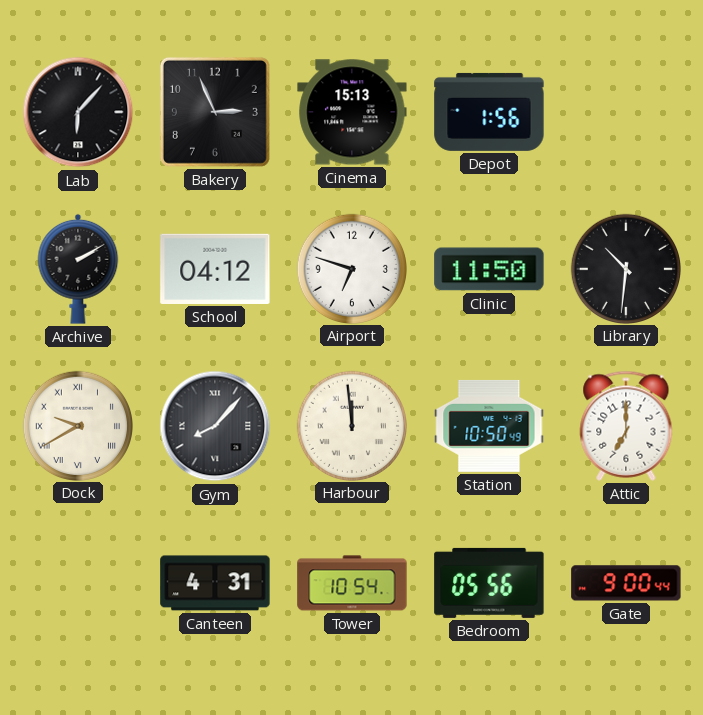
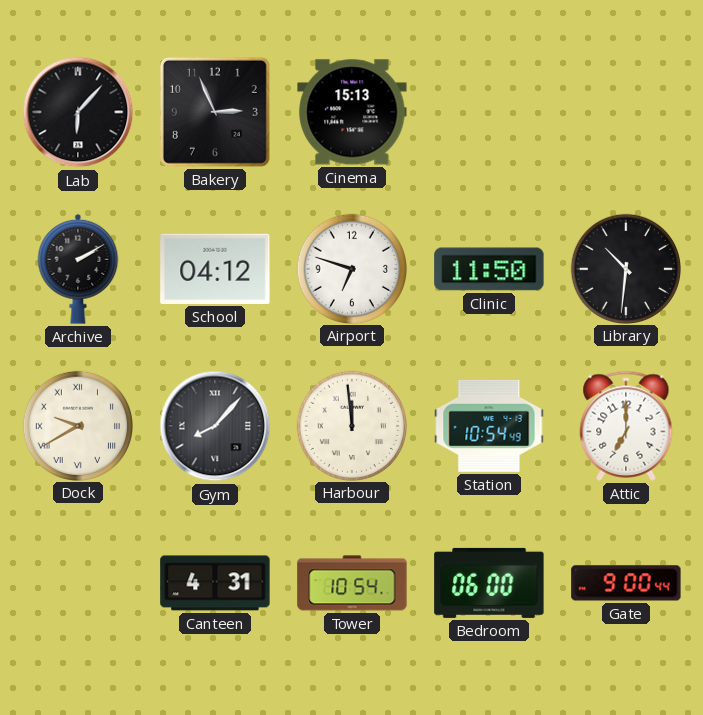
Depot: 1:56 -> none
Station: 10:50 -> 10:54
Bedroom: 05:56 -> 06:00
